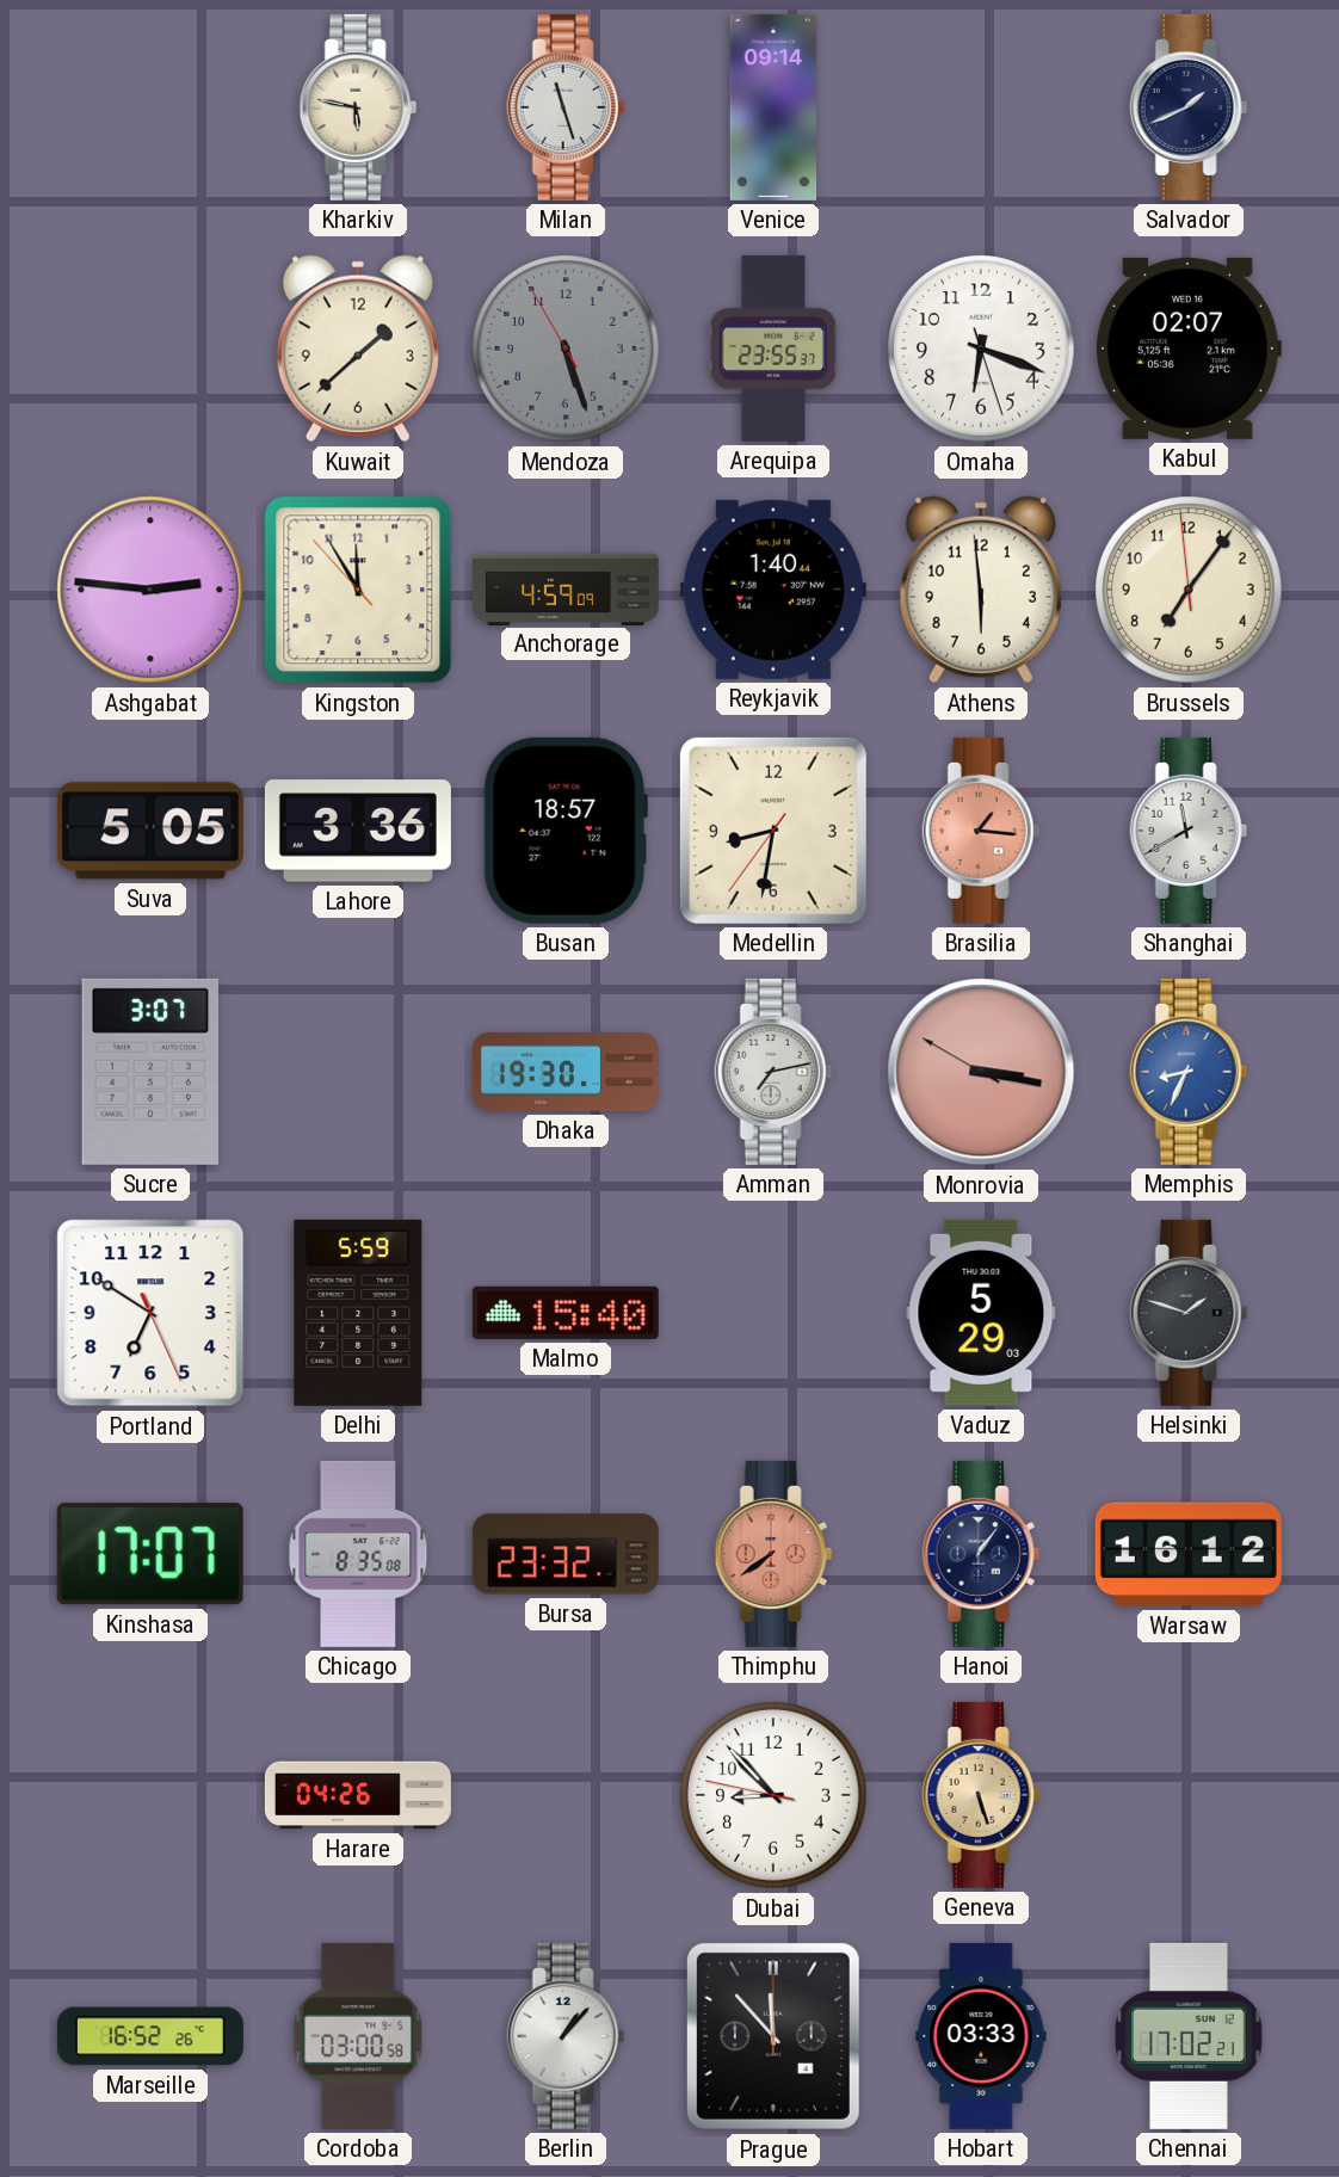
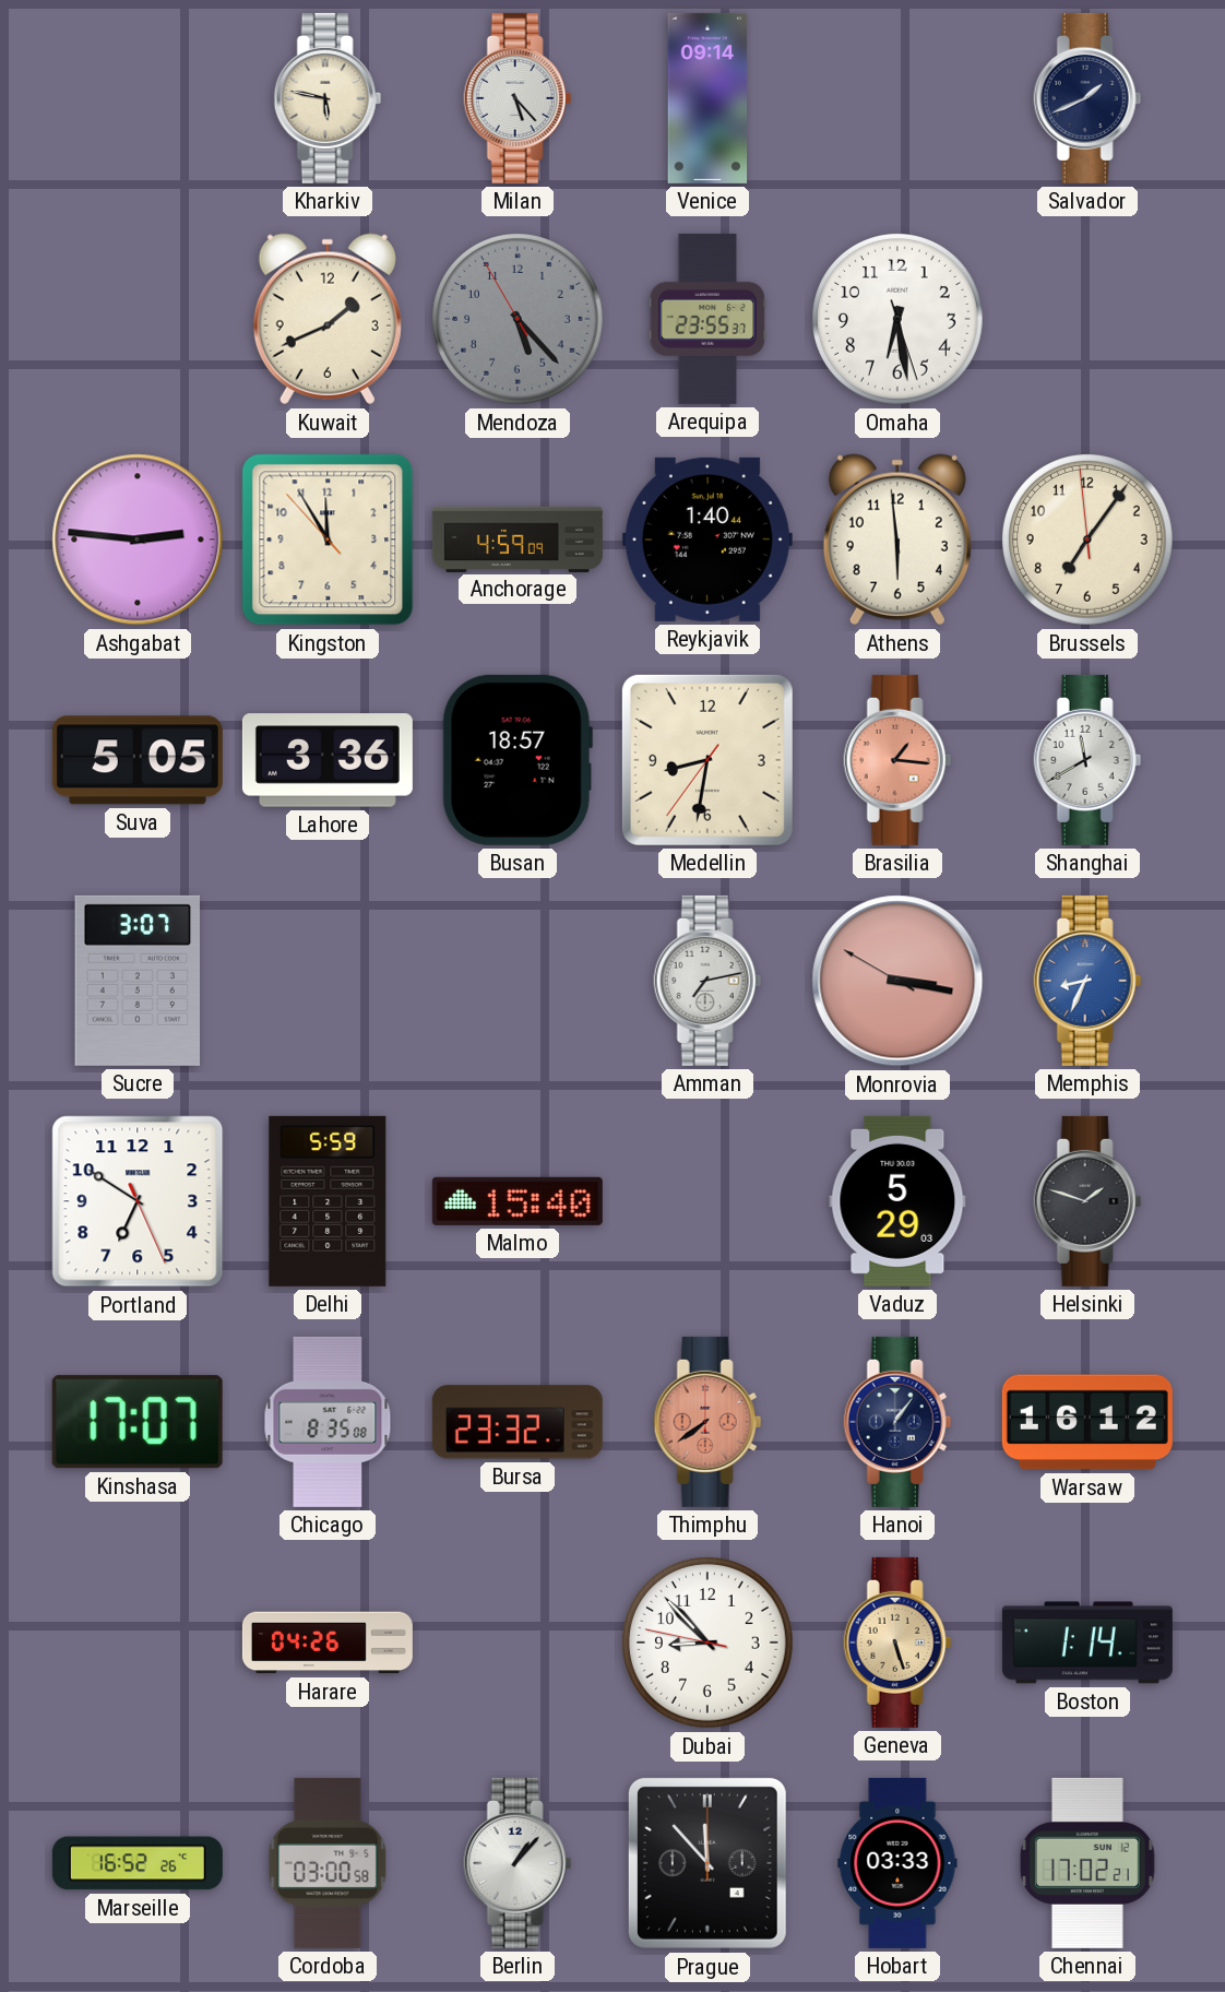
Milan: 11:27 -> 5:23
Kuwait: 1:38 -> 1:41
Mendoza: 5:26 -> 5:22
Omaha: 6:18 -> 6:28
Kabul: 02:07 -> none
Dhaka: 19:30 -> none
Boston: none -> 1:14
